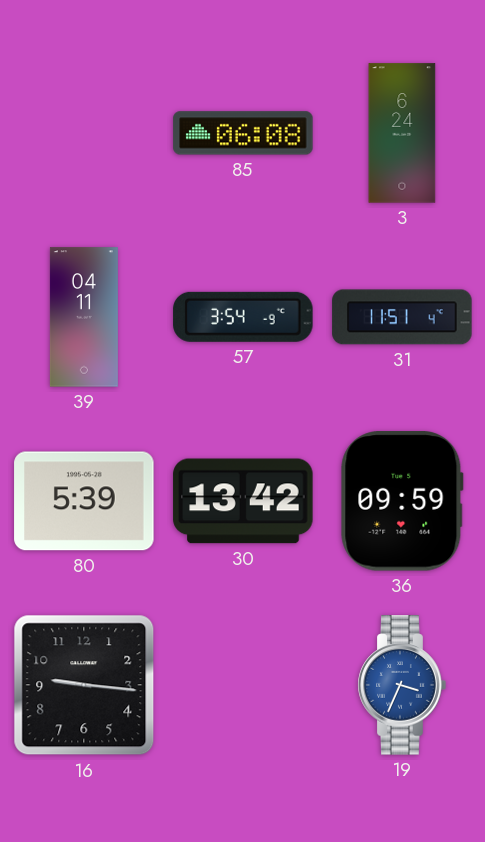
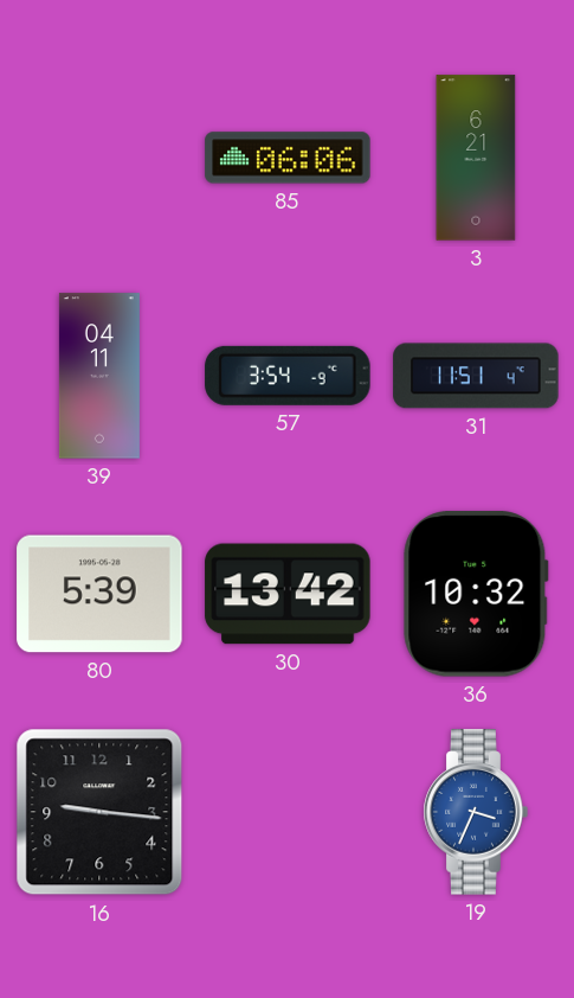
85: 06:08 -> 06:06
3: 6:24 -> 6:21
36: 09:59 -> 10:32
